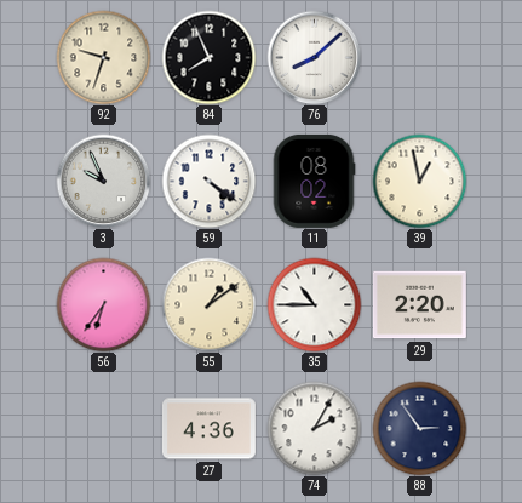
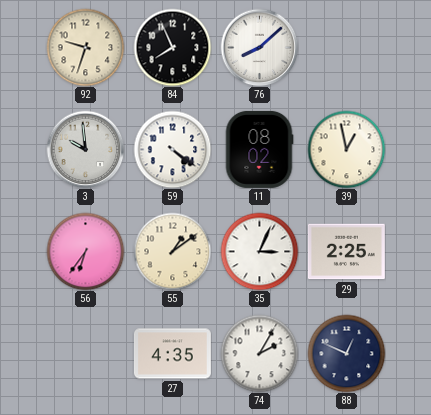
3: 9:56 -> 9:59
35: 10:45 -> 3:04
29: 2:20 -> 2:25
27: 4:36 -> 4:35
88: 2:54 -> 12:49
